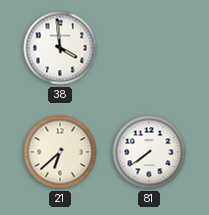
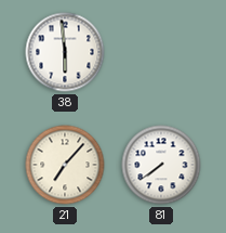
38: 3:59 -> 5:59
21: 6:38 -> 7:07
